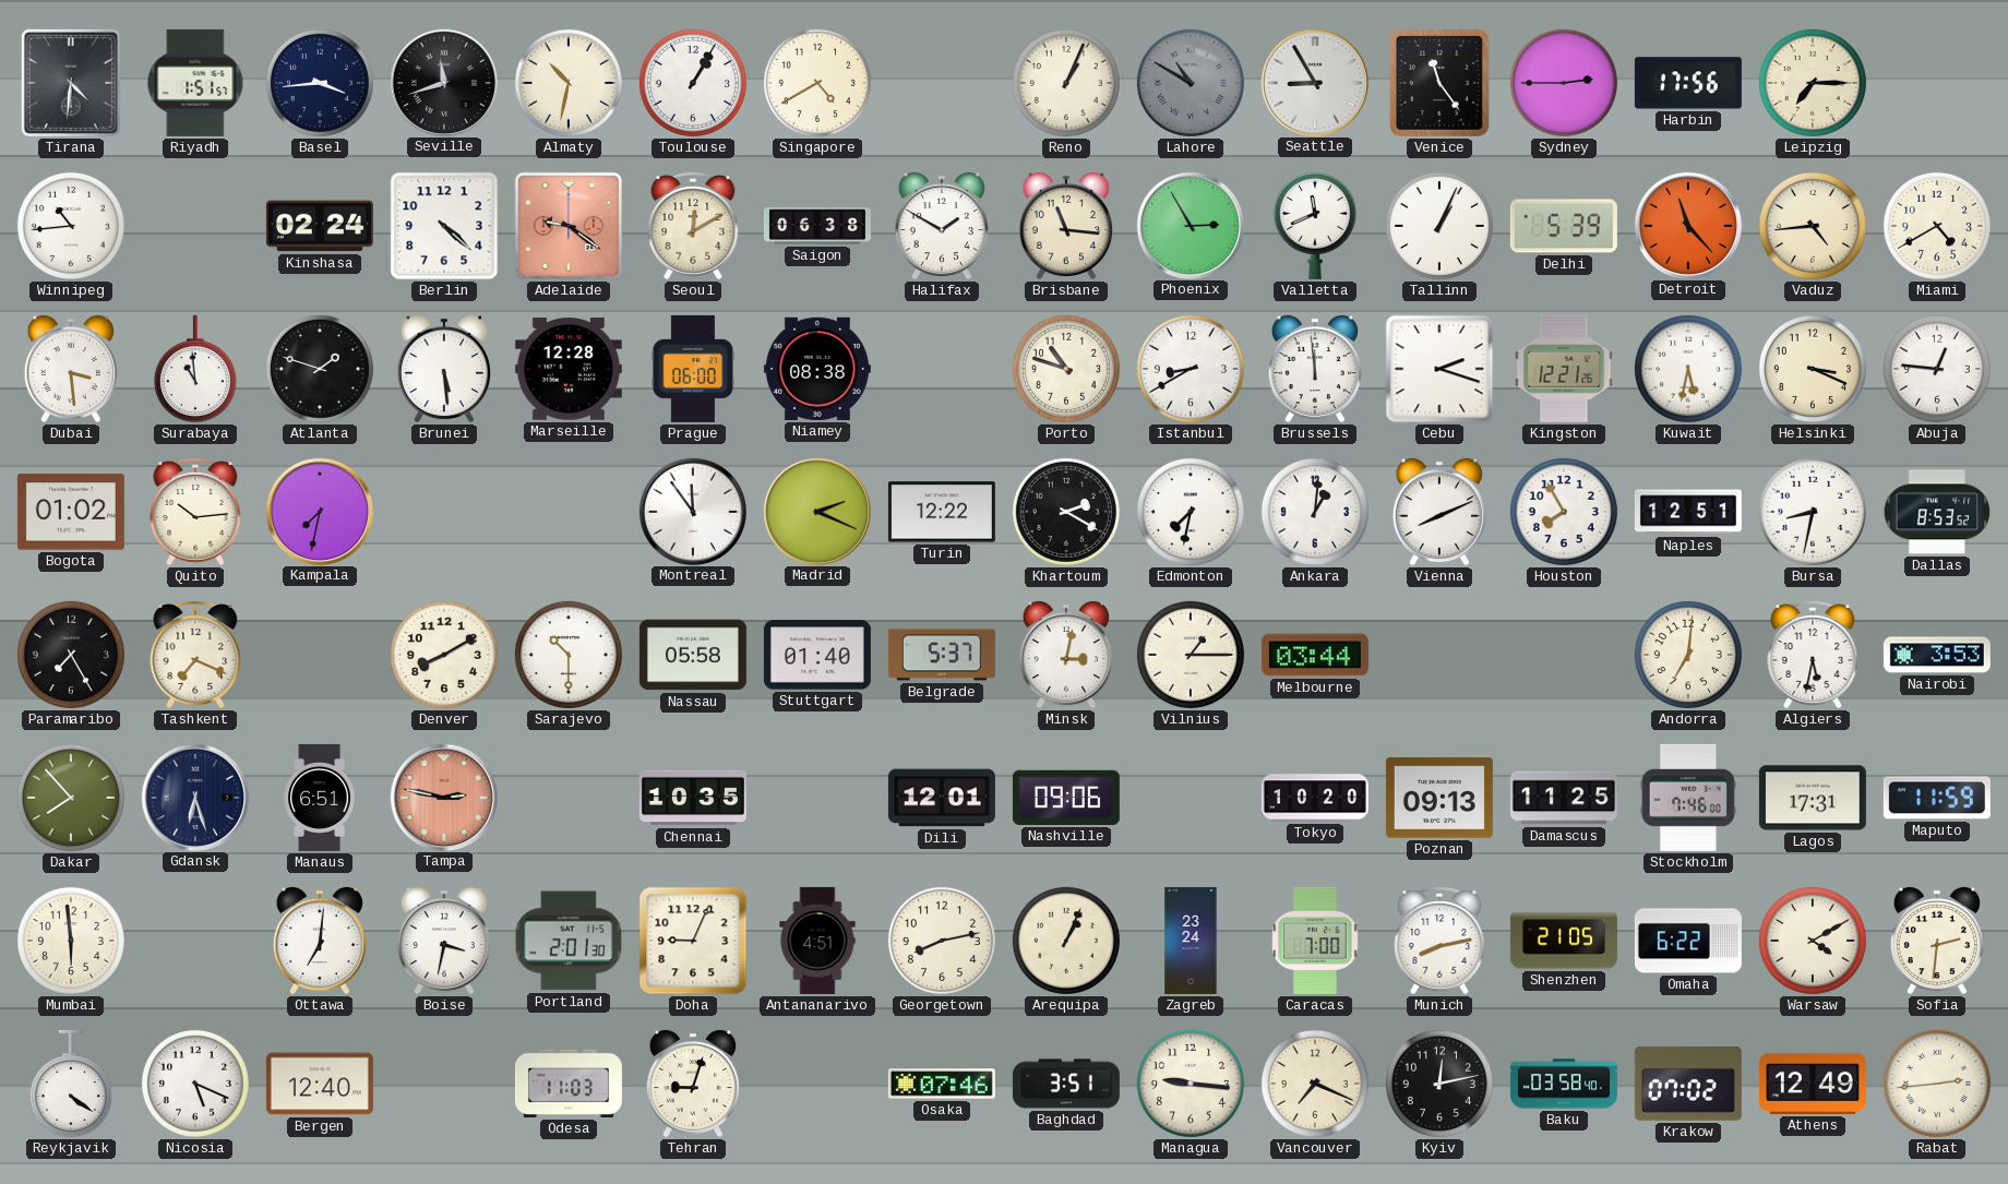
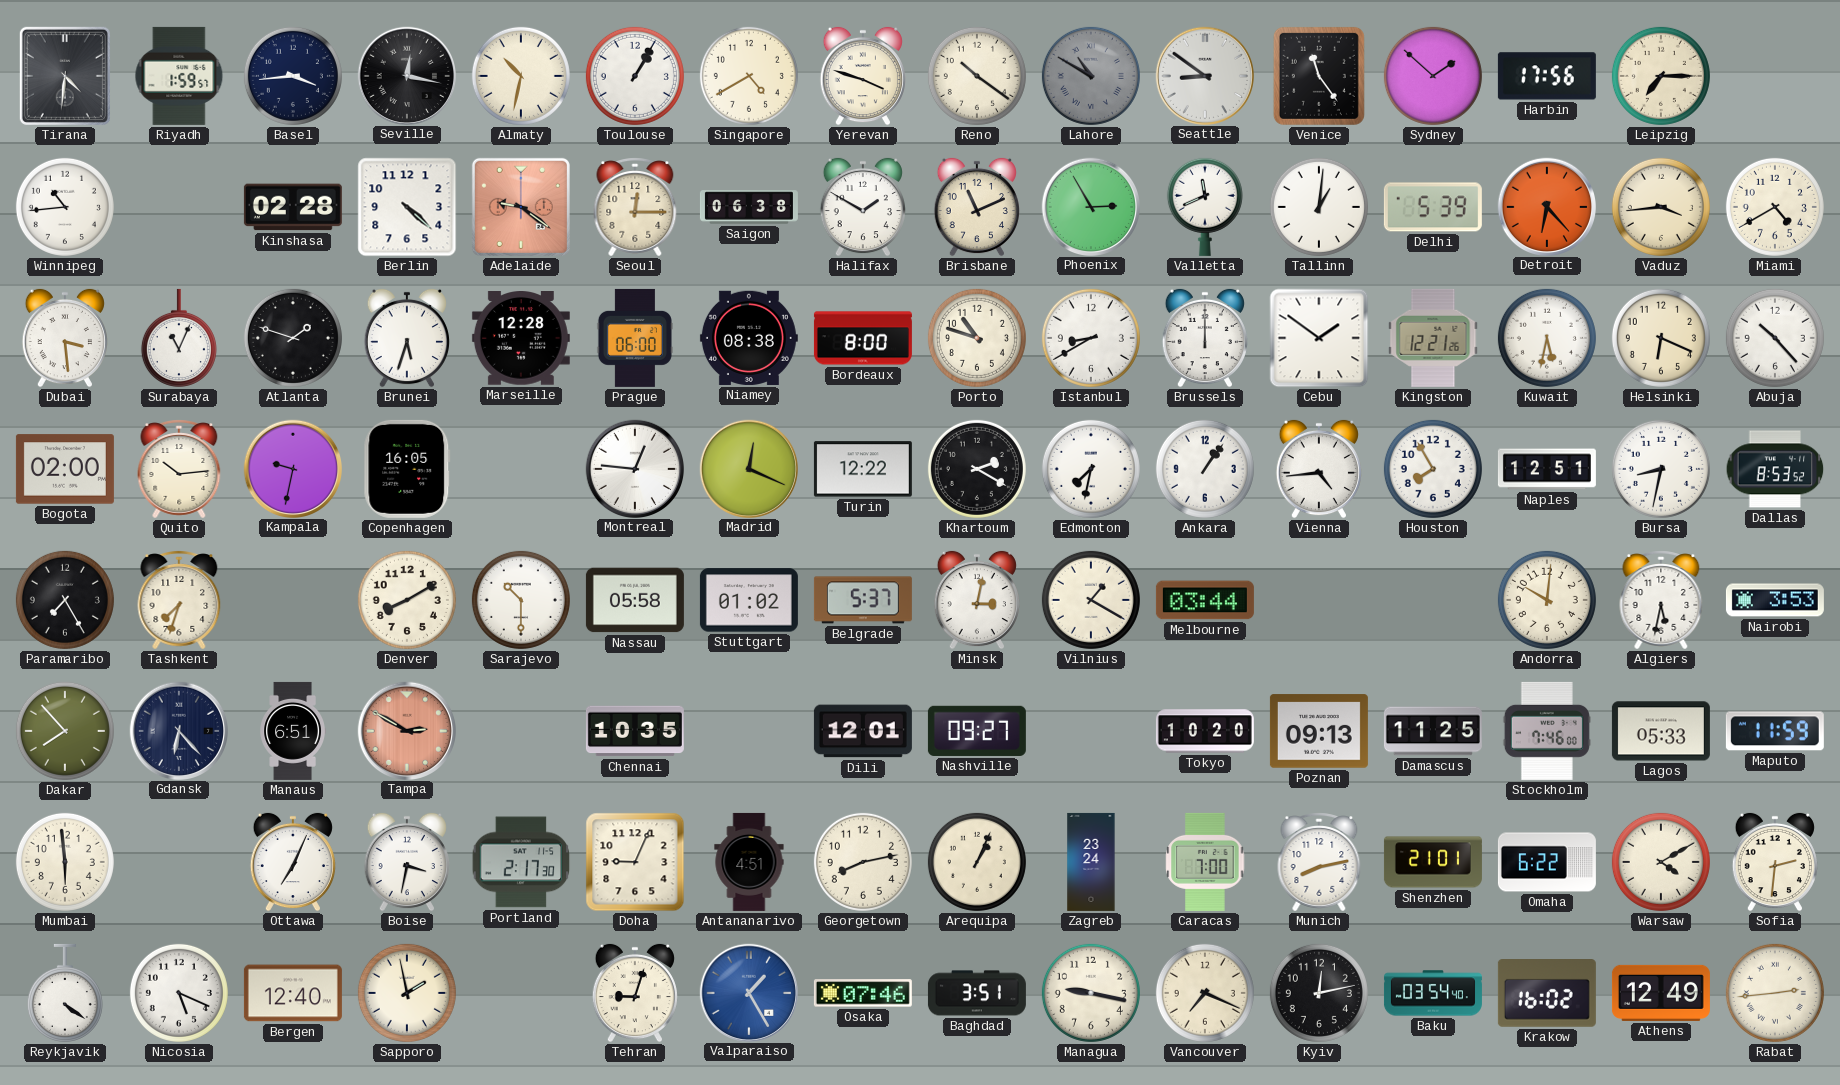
Riyadh: 1:51 -> 1:59
Seville: 11:42 -> 12:17
Yerevan: none -> 3:48
Reno: 1:04 -> 10:21
Seattle: 8:55 -> 8:51
Sydney: 2:45 -> 1:52
Kinshasa: 02:24 -> 02:28
Seoul: 12:10 -> 12:15
Brisbane: 11:16 -> 11:11
Tallinn: 1:04 -> 1:01
Detroit: 11:23 -> 6:23
Vaduz: 4:44 -> 3:44
Surabaya: 10:59 -> 11:04
Brunei: 5:29 -> 5:33
Bordeaux: none -> 8:00
Brussels: 11:59 -> 12:00
Cebu: 2:18 -> 1:51
Helsinki: 3:19 -> 6:19
Abuja: 12:46 -> 10:23
Bogota: 01:02 -> 02:00
Kampala: 7:32 -> 9:32
Copenhagen: none -> 16:05
Montreal: 11:54 -> 12:46
Madrid: 2:19 -> 12:19
Ankara: 1:01 -> 1:06
Vienna: 8:11 -> 4:44
Tashkent: 7:19 -> 7:33
Stuttgart: 01:40 -> 01:02
Vilnius: 1:15 -> 1:20
Andorra: 7:01 -> 10:01
Gdansk: 6:27 -> 6:23
Tampa: 2:47 -> 2:50
Nashville: 09:06 -> 09:27
Lagos: 17:31 -> 05:33
Ottawa: 7:01 -> 7:04
Portland: 2:01 -> 2:17
Shenzhen: 21:05 -> 21:01
Sapporo: none -> 1:58
Odesa: 11:03 -> none
Valparaiso: none -> 1:25
Managua: 9:16 -> 9:17
Baku: 03:58 -> 03:54
Krakow: 07:02 -> 16:02
